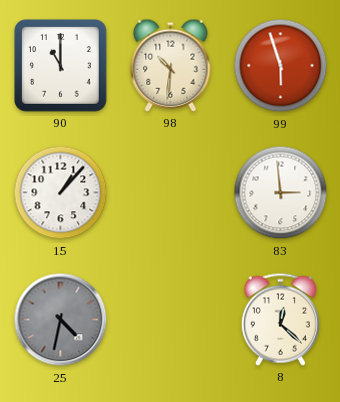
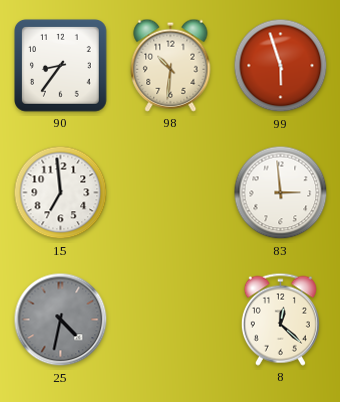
90: 11:00 -> 8:36
15: 1:07 -> 6:59
